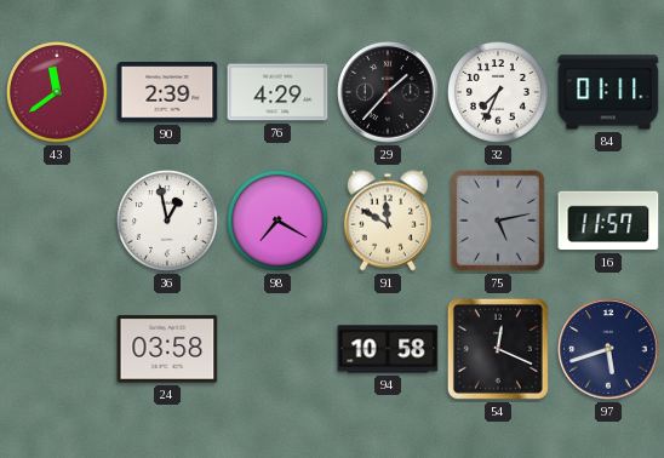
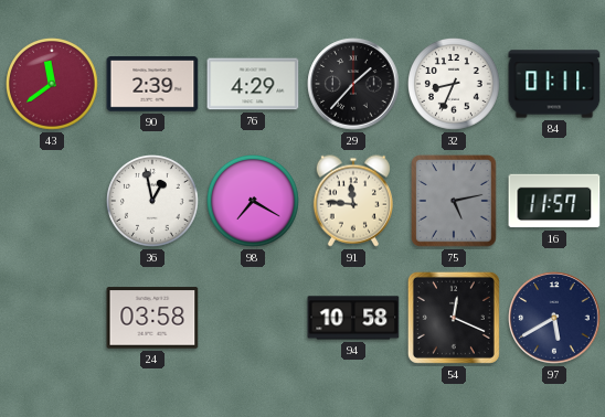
32: 7:34 -> 8:34
91: 11:50 -> 11:46
97: 5:42 -> 5:40
